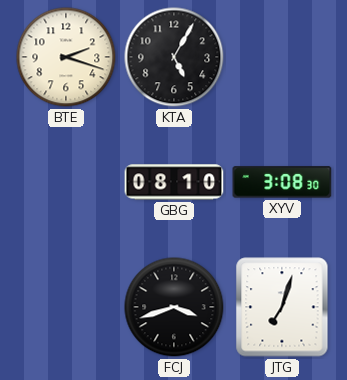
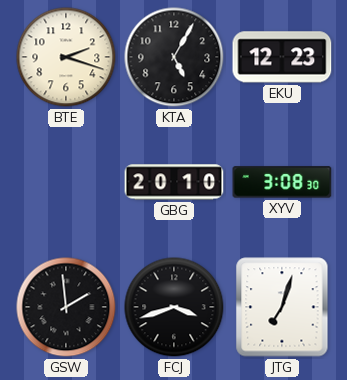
EKU: none -> 12:23
GBG: 08:10 -> 20:10
GSW: none -> 1:59
